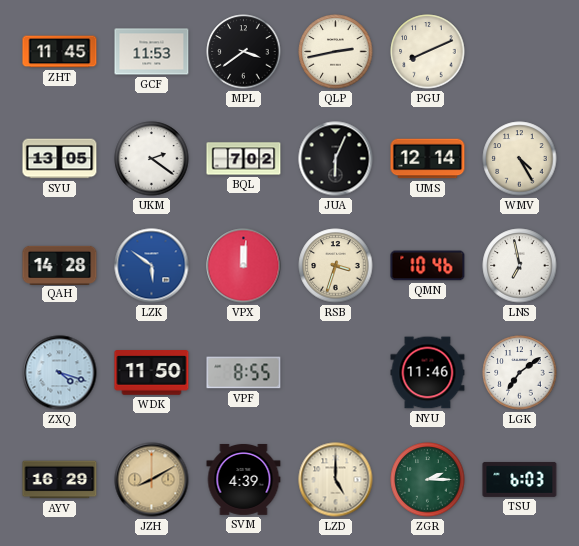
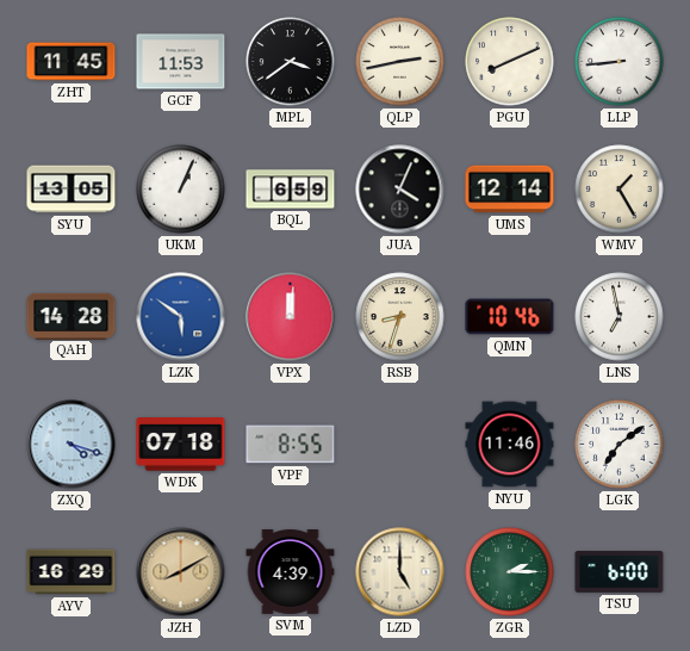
LLP: none -> 8:44
UKM: 2:21 -> 1:04
BQL: 7:02 -> 6:59
JUA: 6:04 -> 4:04
WMV: 4:25 -> 1:25
RSB: 3:33 -> 8:33
WDK: 11:50 -> 07:18
TSU: 6:03 -> 6:00
